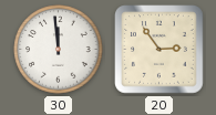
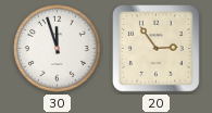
30: 11:59 -> 11:57
